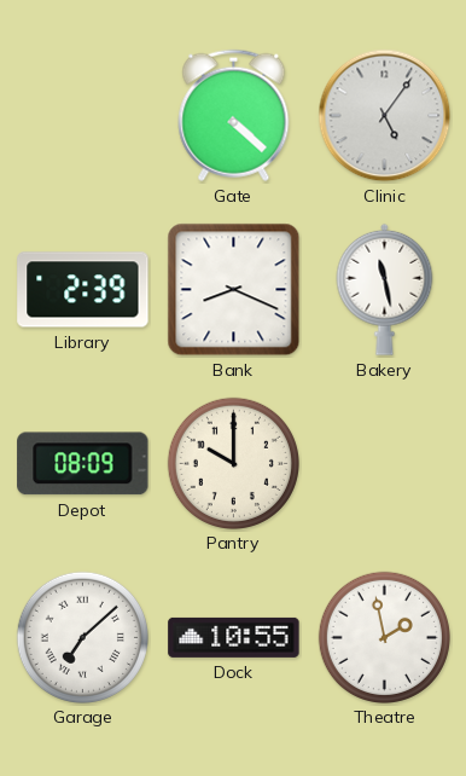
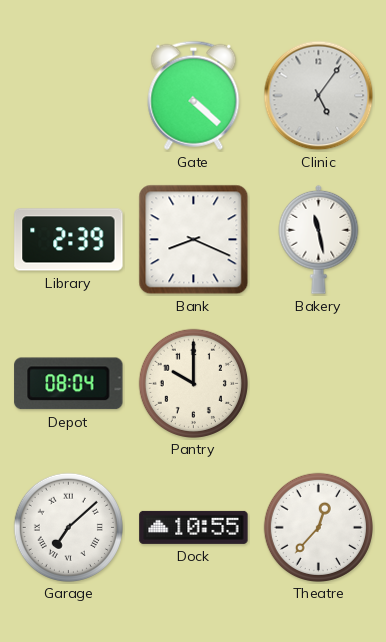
Depot: 08:09 -> 08:04
Theatre: 1:58 -> 12:37
